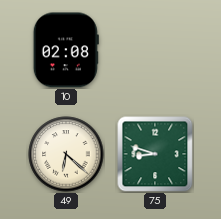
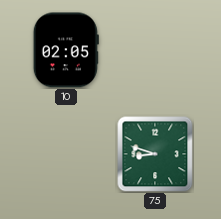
10: 02:08 -> 02:05
49: 6:22 -> none
